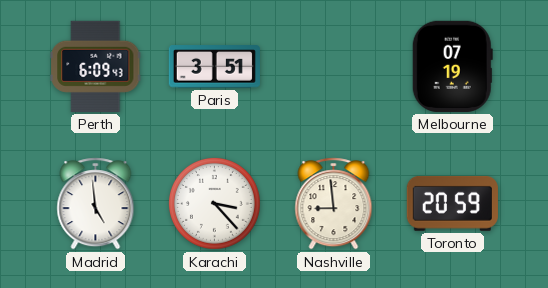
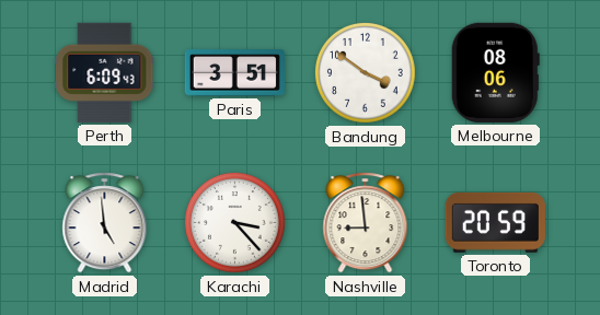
Bandung: none -> 3:51
Melbourne: 07:19 -> 08:06
